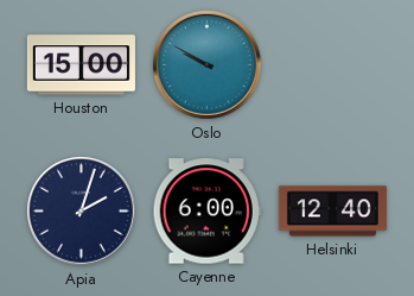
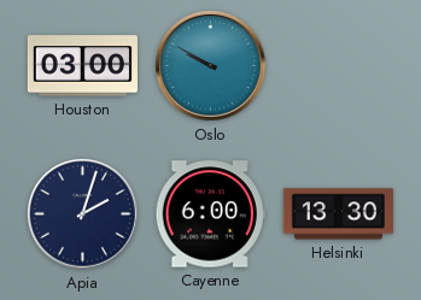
Houston: 15:00 -> 03:00
Helsinki: 12:40 -> 13:30
